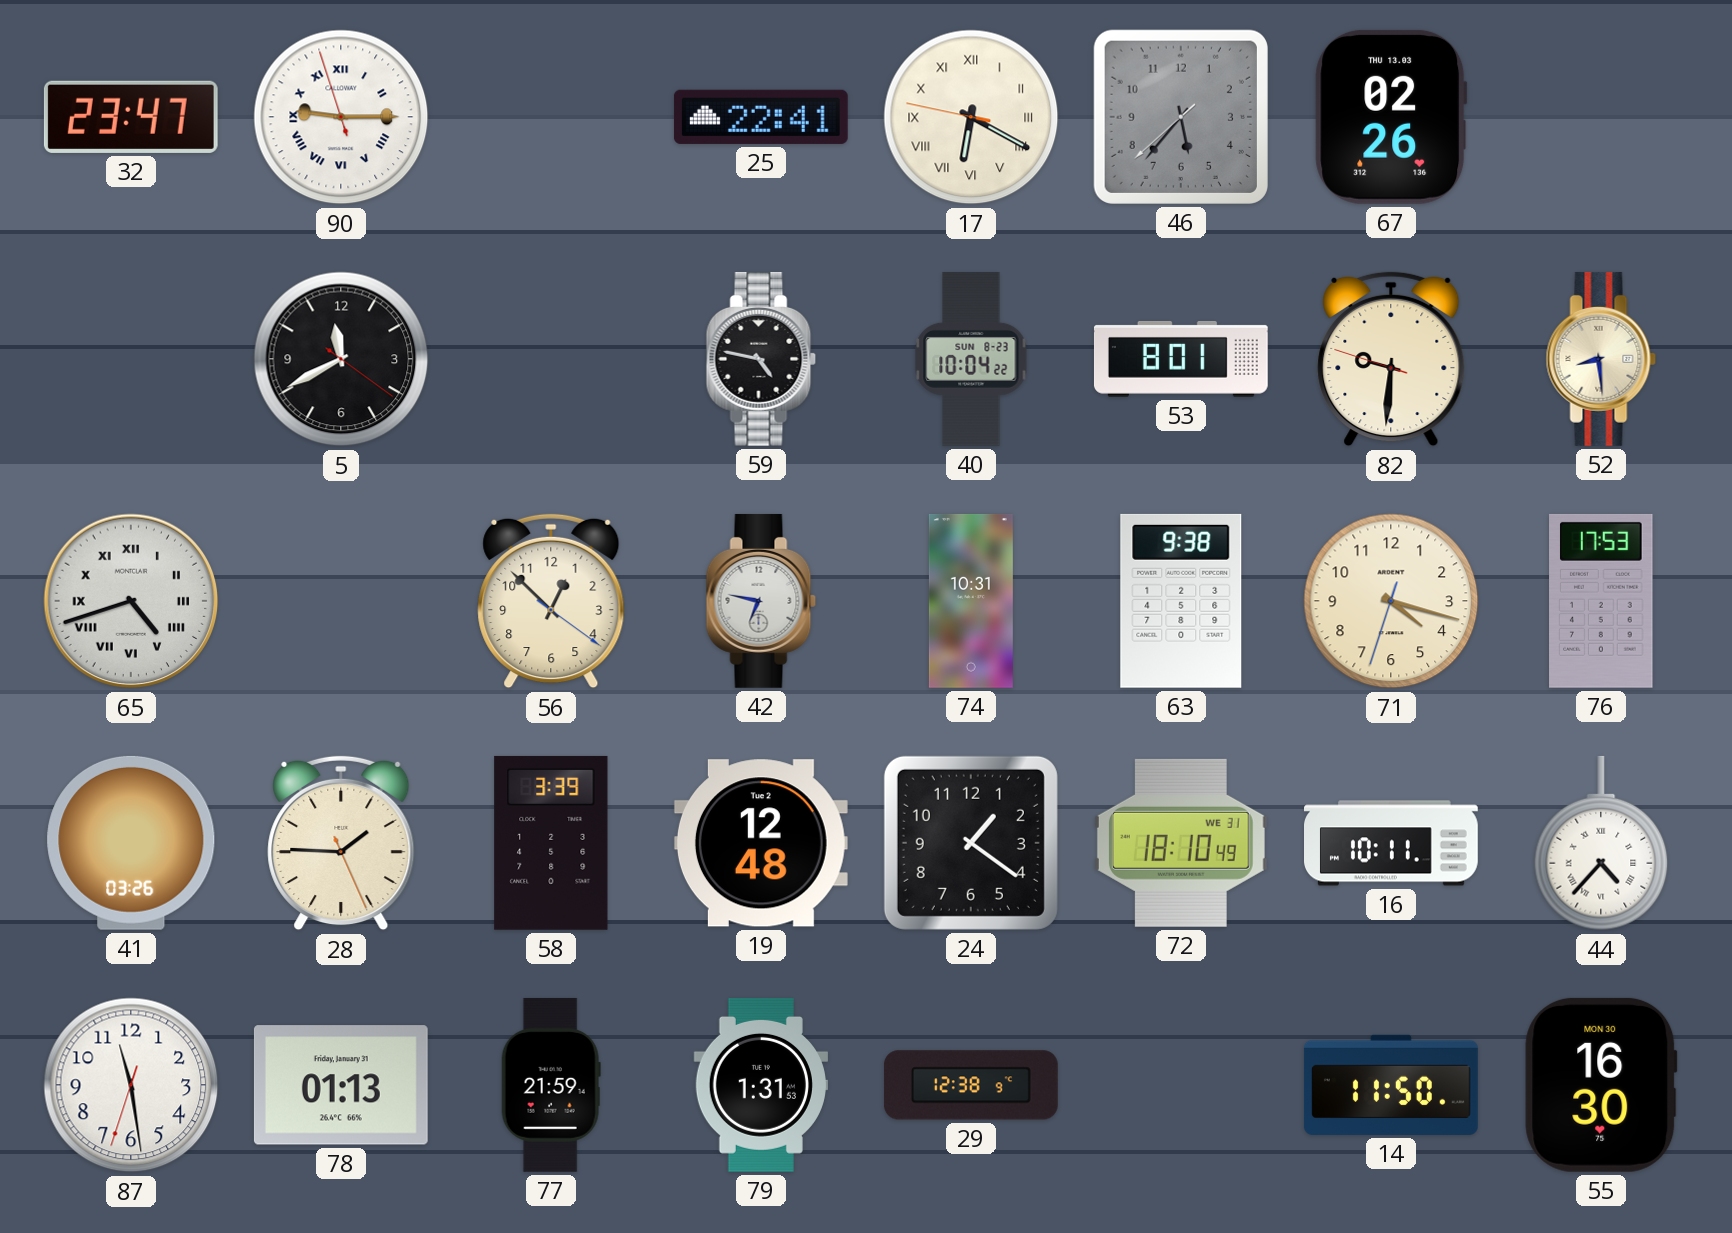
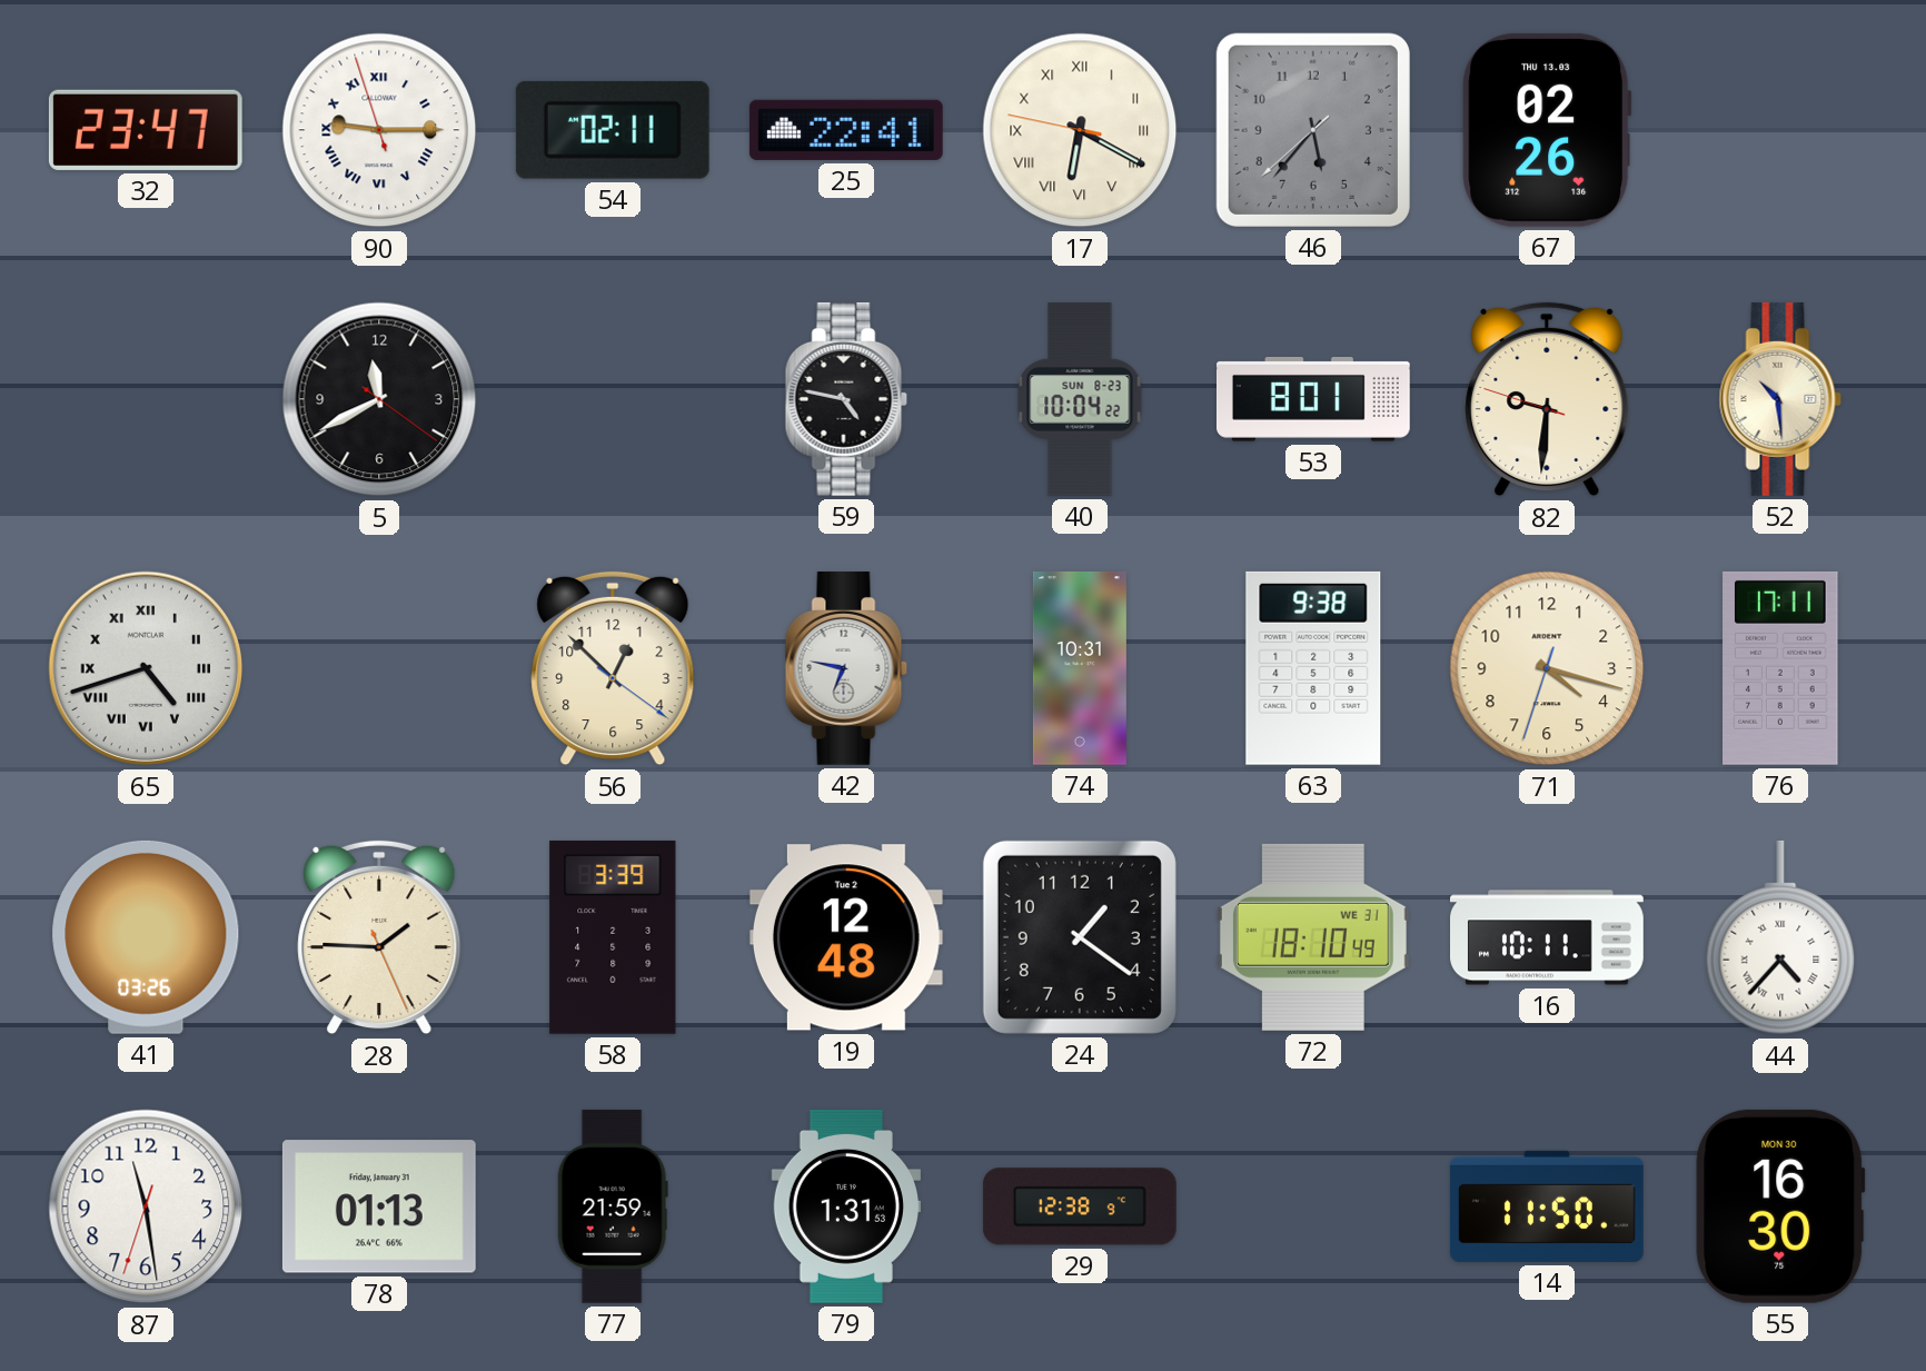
54: none -> 02:11
52: 8:29 -> 10:29
76: 17:53 -> 17:11
